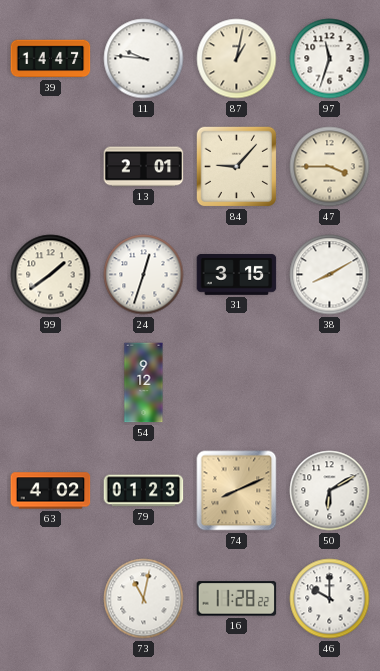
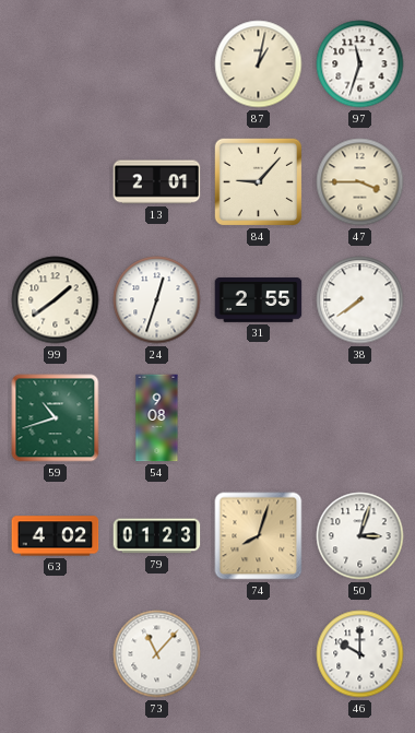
39: 14:47 -> none
11: 9:46 -> none
31: 3:15 -> 2:55
38: 8:10 -> 7:39
59: none -> 10:42
54: 9:12 -> 9:08
74: 8:11 -> 8:03
50: 6:10 -> 3:03
73: 11:02 -> 11:07
16: 11:28 -> none
